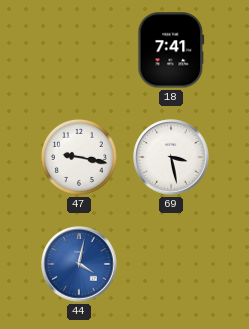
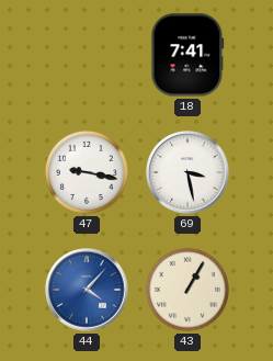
44: 4:02 -> 4:07
43: none -> 1:05
